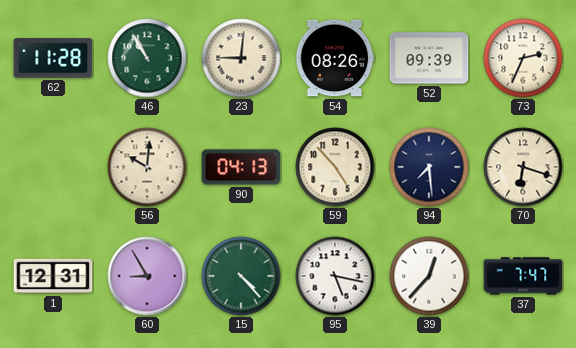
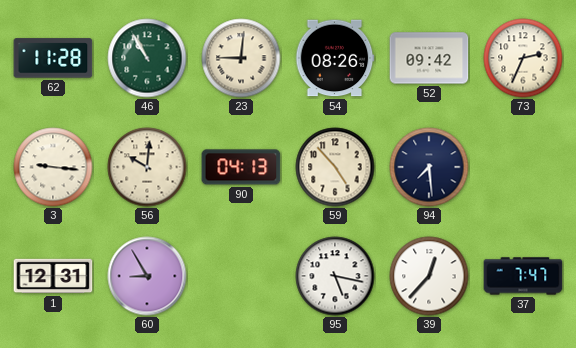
52: 09:39 -> 09:42
3: none -> 9:16
70: 6:18 -> none
15: 4:23 -> none
